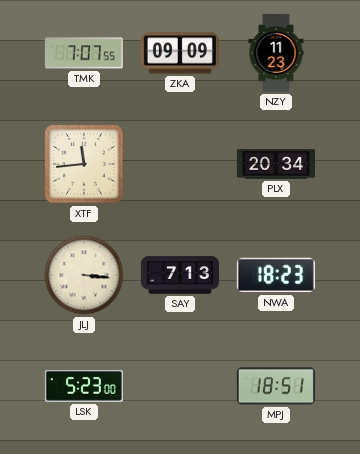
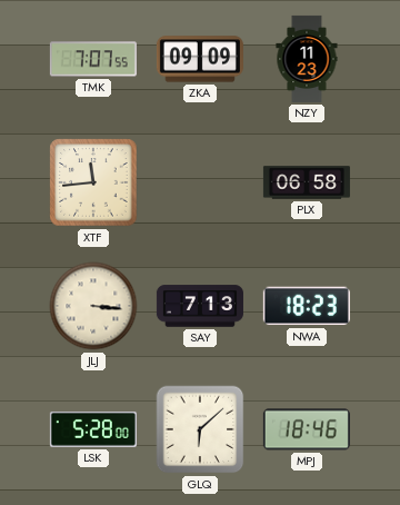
PLX: 20:34 -> 06:58
LSK: 5:23 -> 5:28
GLQ: none -> 6:08
MPJ: 18:51 -> 18:46
